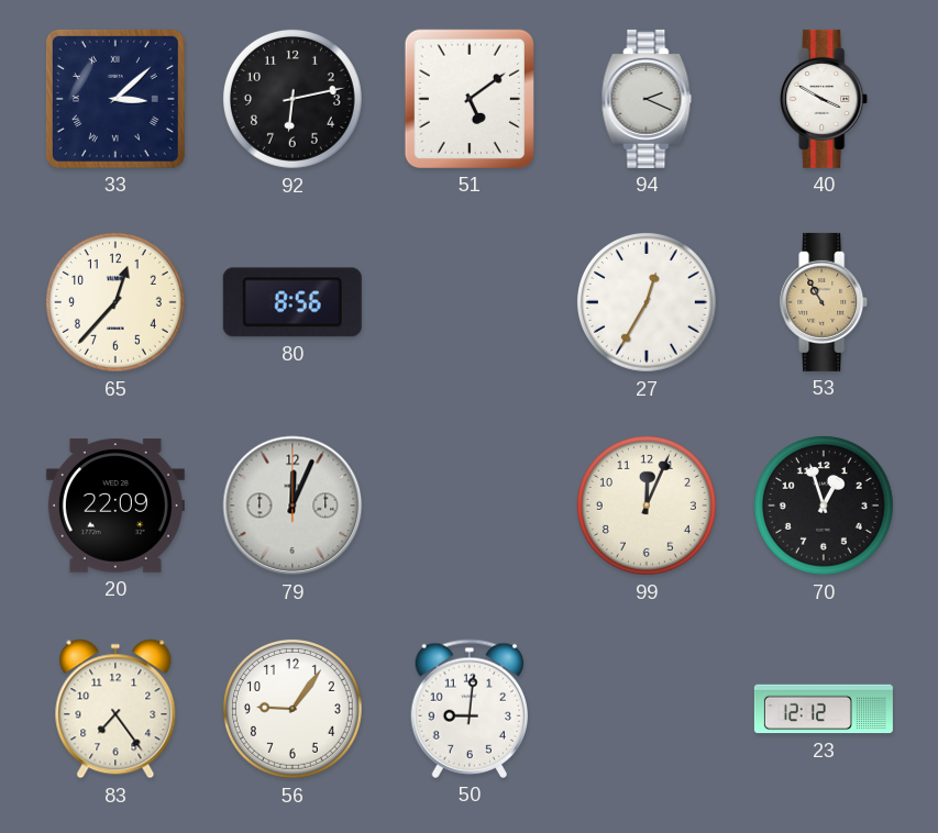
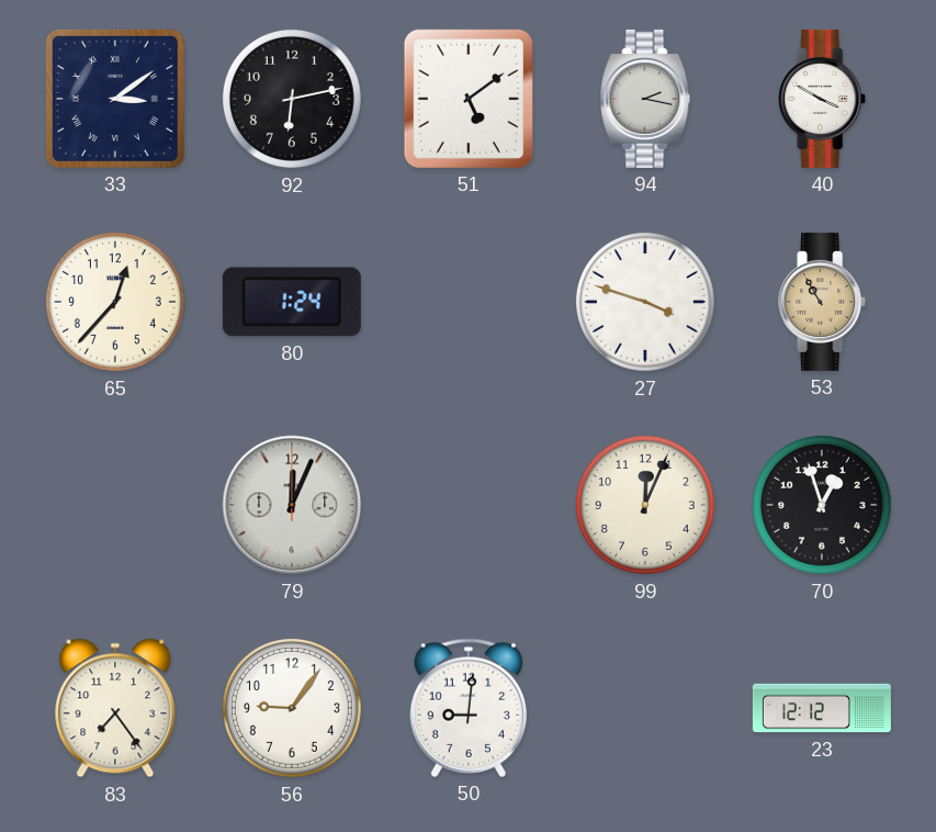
33: 3:08 -> 3:09
94: 2:19 -> 2:17
80: 8:56 -> 1:24
27: 12:35 -> 3:48
20: 22:09 -> none
